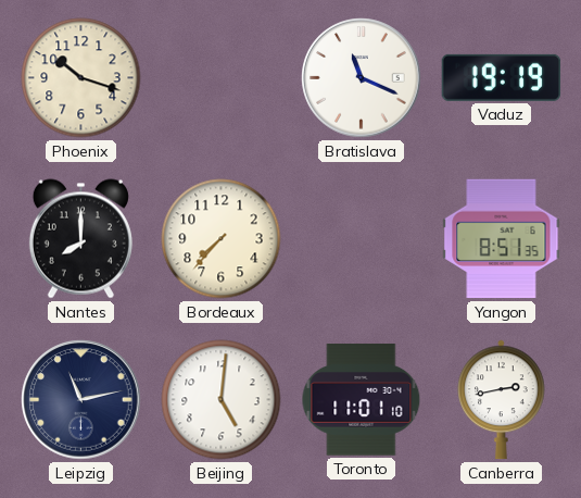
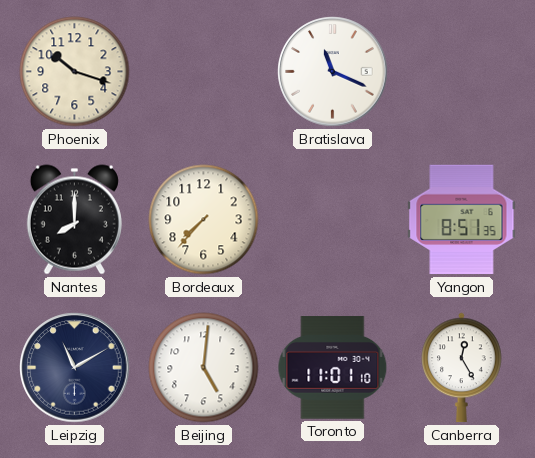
Vaduz: 19:19 -> none
Leipzig: 11:13 -> 11:10
Canberra: 2:43 -> 12:25
